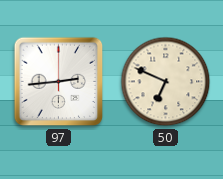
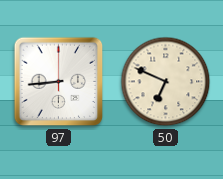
97: 2:44 -> 8:44
